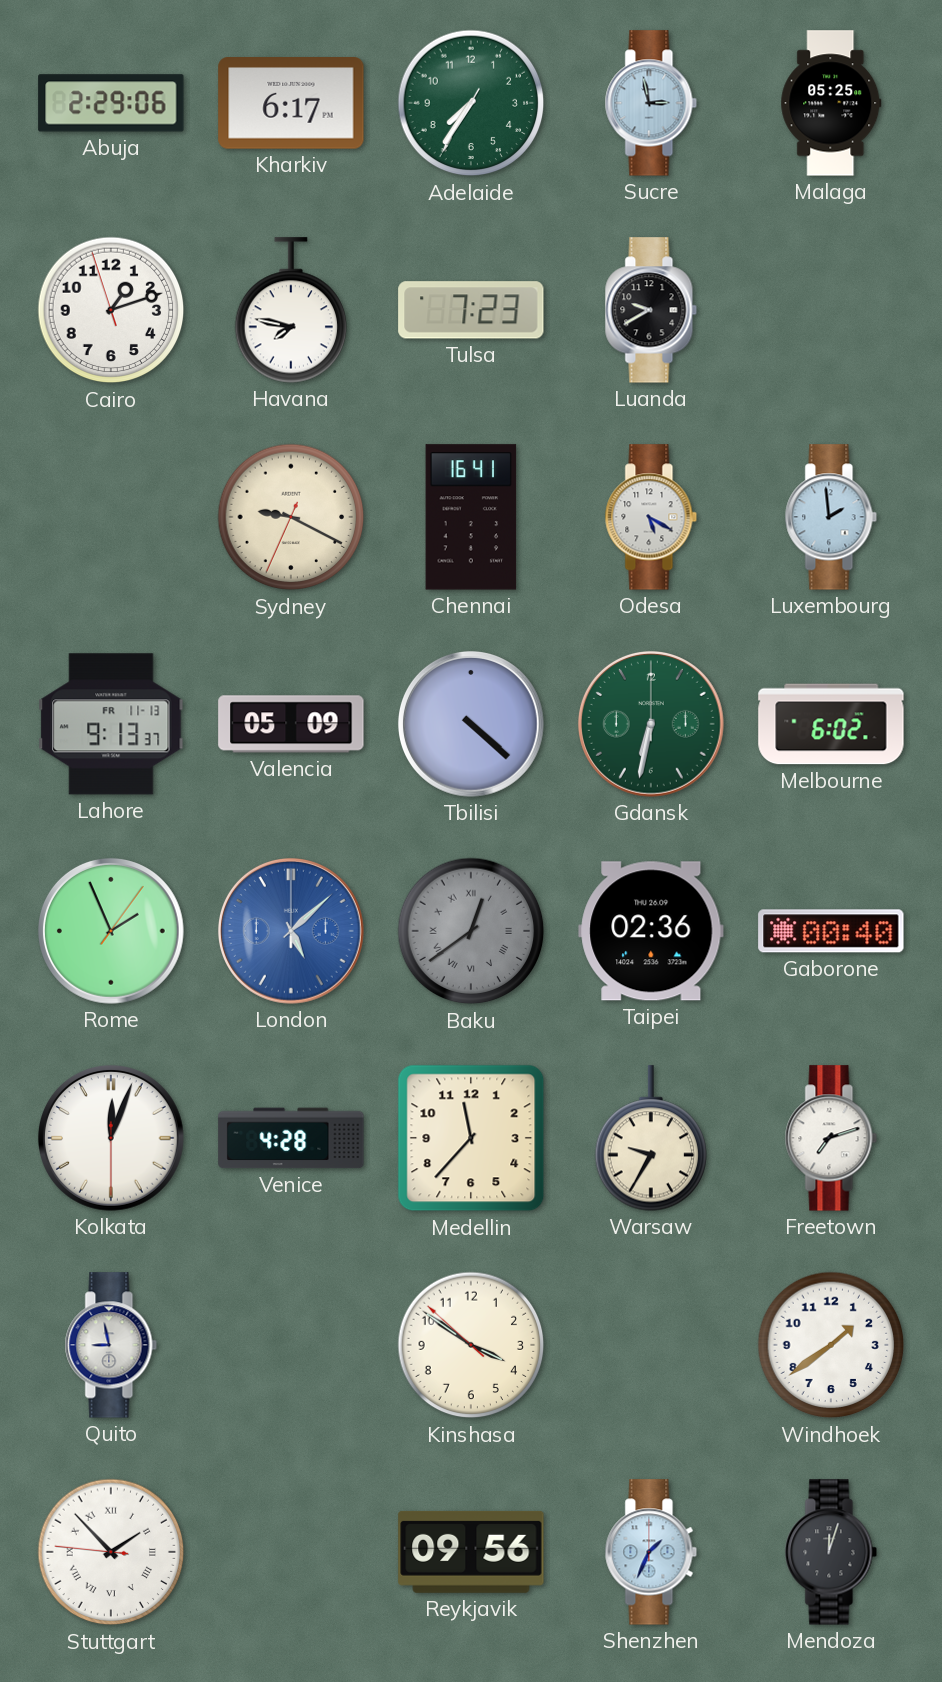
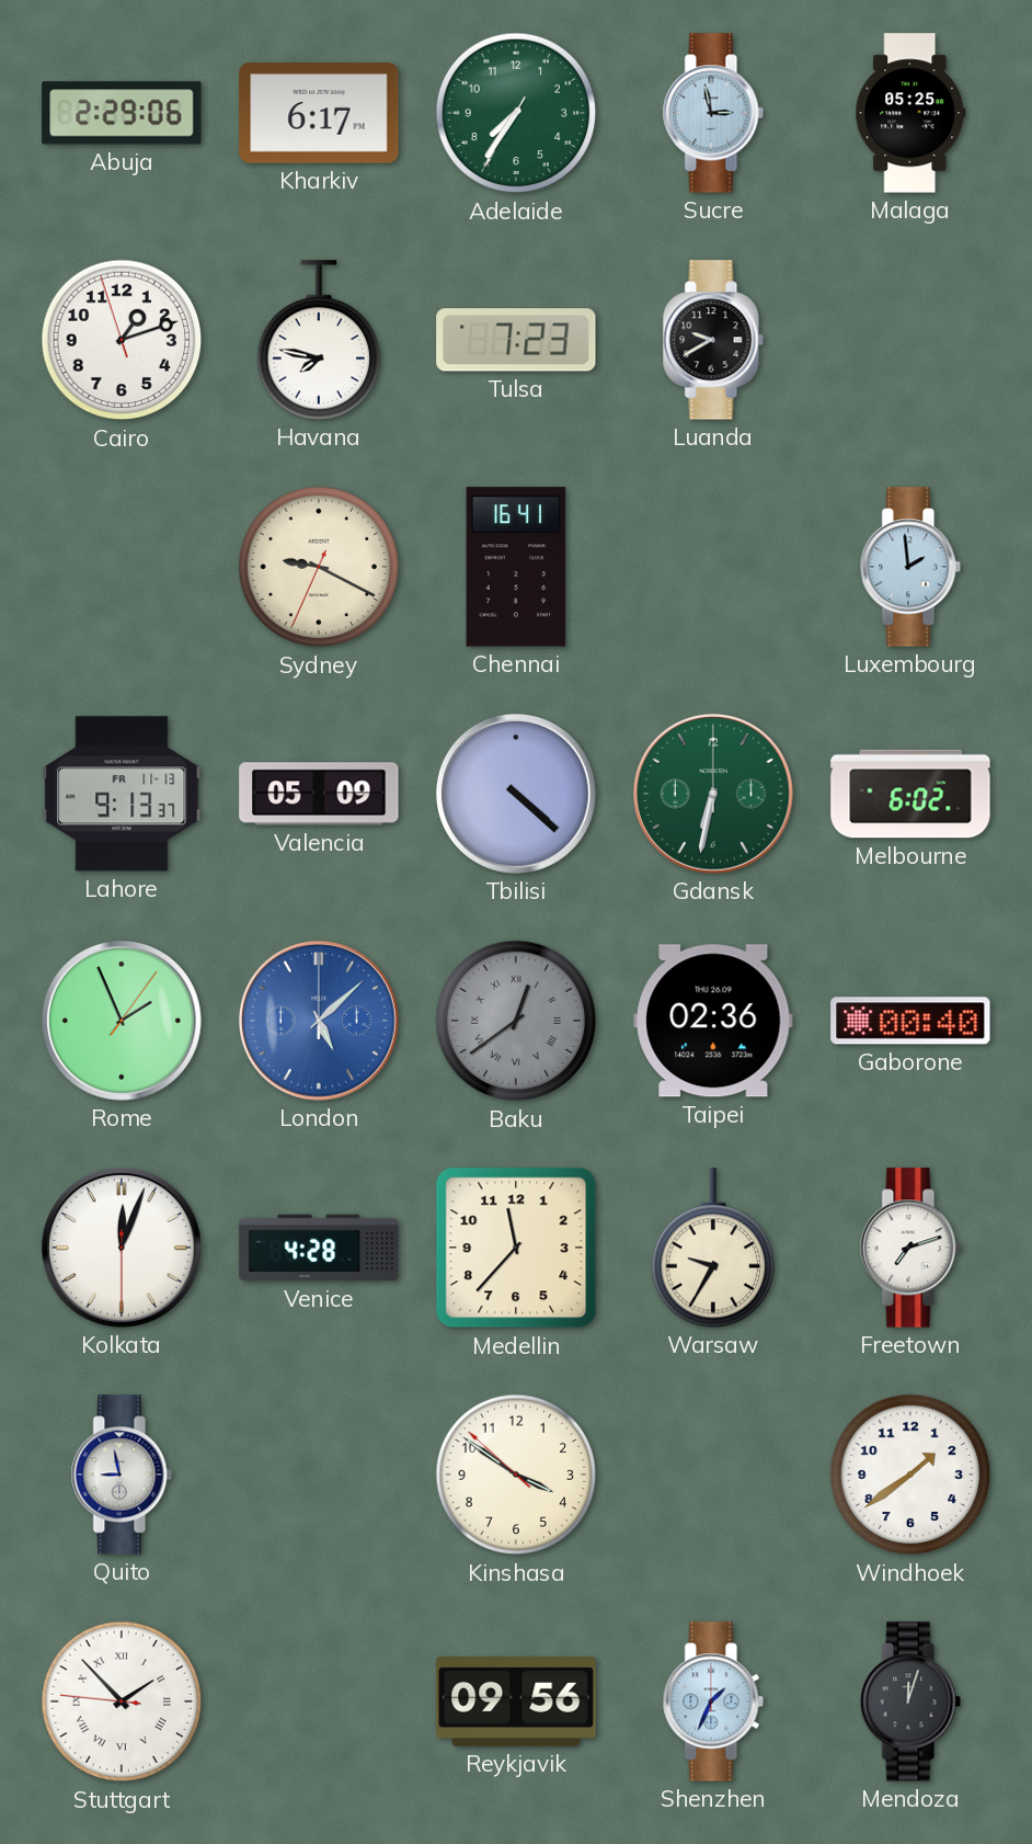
Odesa: 5:20 -> none
